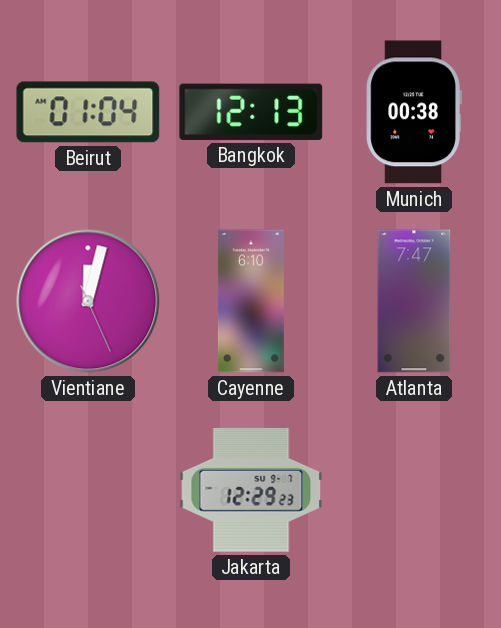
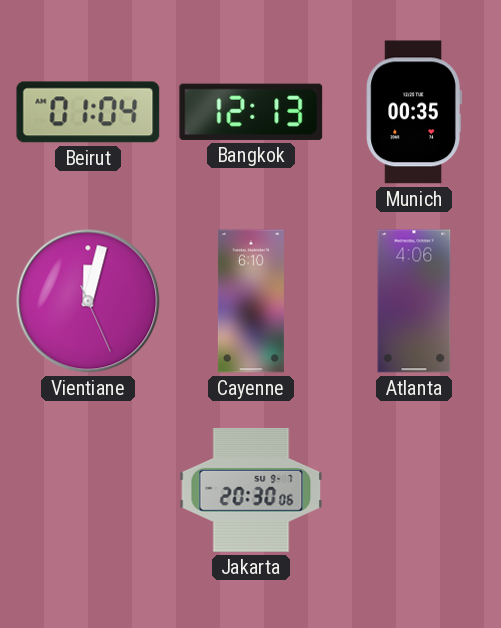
Munich: 00:38 -> 00:35
Atlanta: 7:47 -> 4:06
Jakarta: 12:29 -> 20:30
